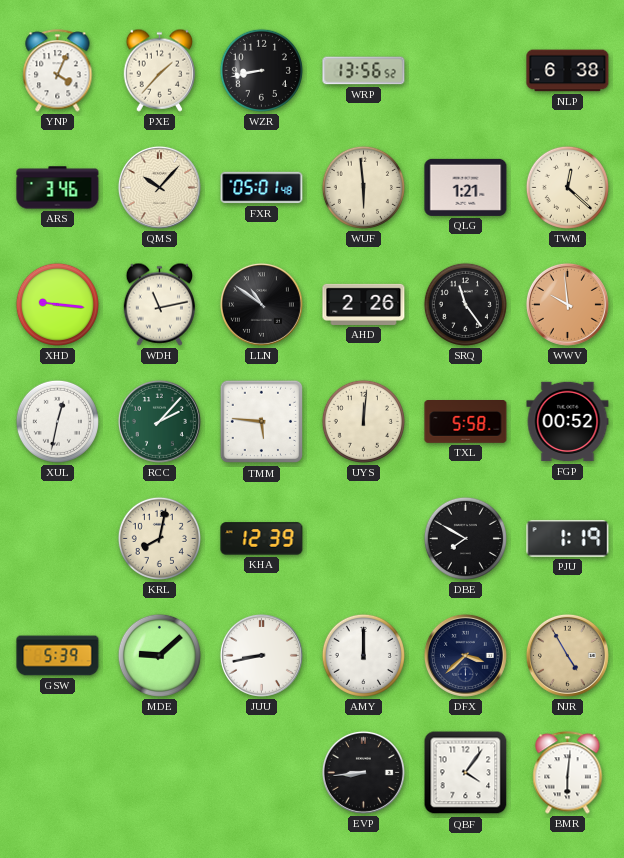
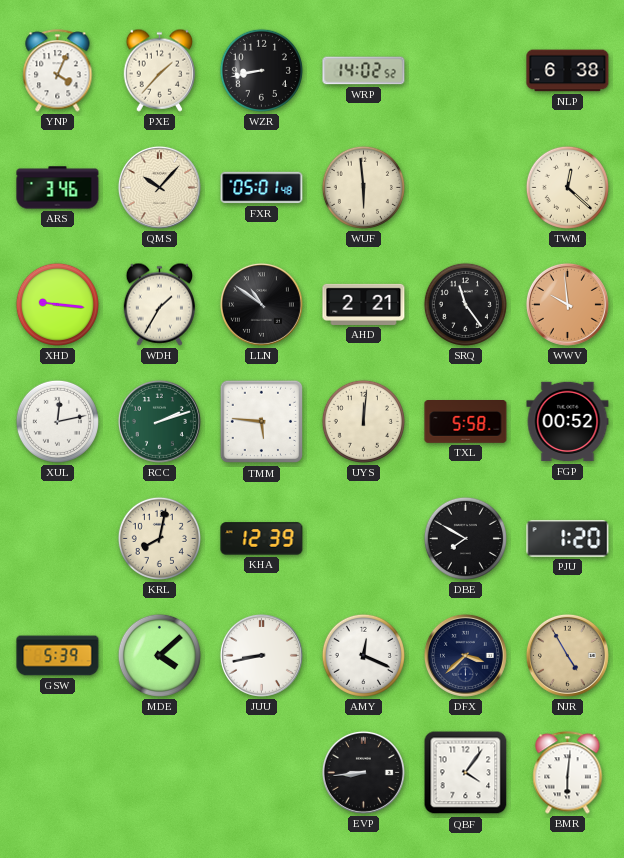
WRP: 13:56 -> 14:02
QLG: 1:21 -> none
WDH: 11:13 -> 1:35
AHD: 2:26 -> 2:21
XUL: 12:32 -> 12:13
RCC: 2:07 -> 2:12
PJU: 1:19 -> 1:20
MDE: 9:08 -> 4:08
AMY: 12:00 -> 12:19
